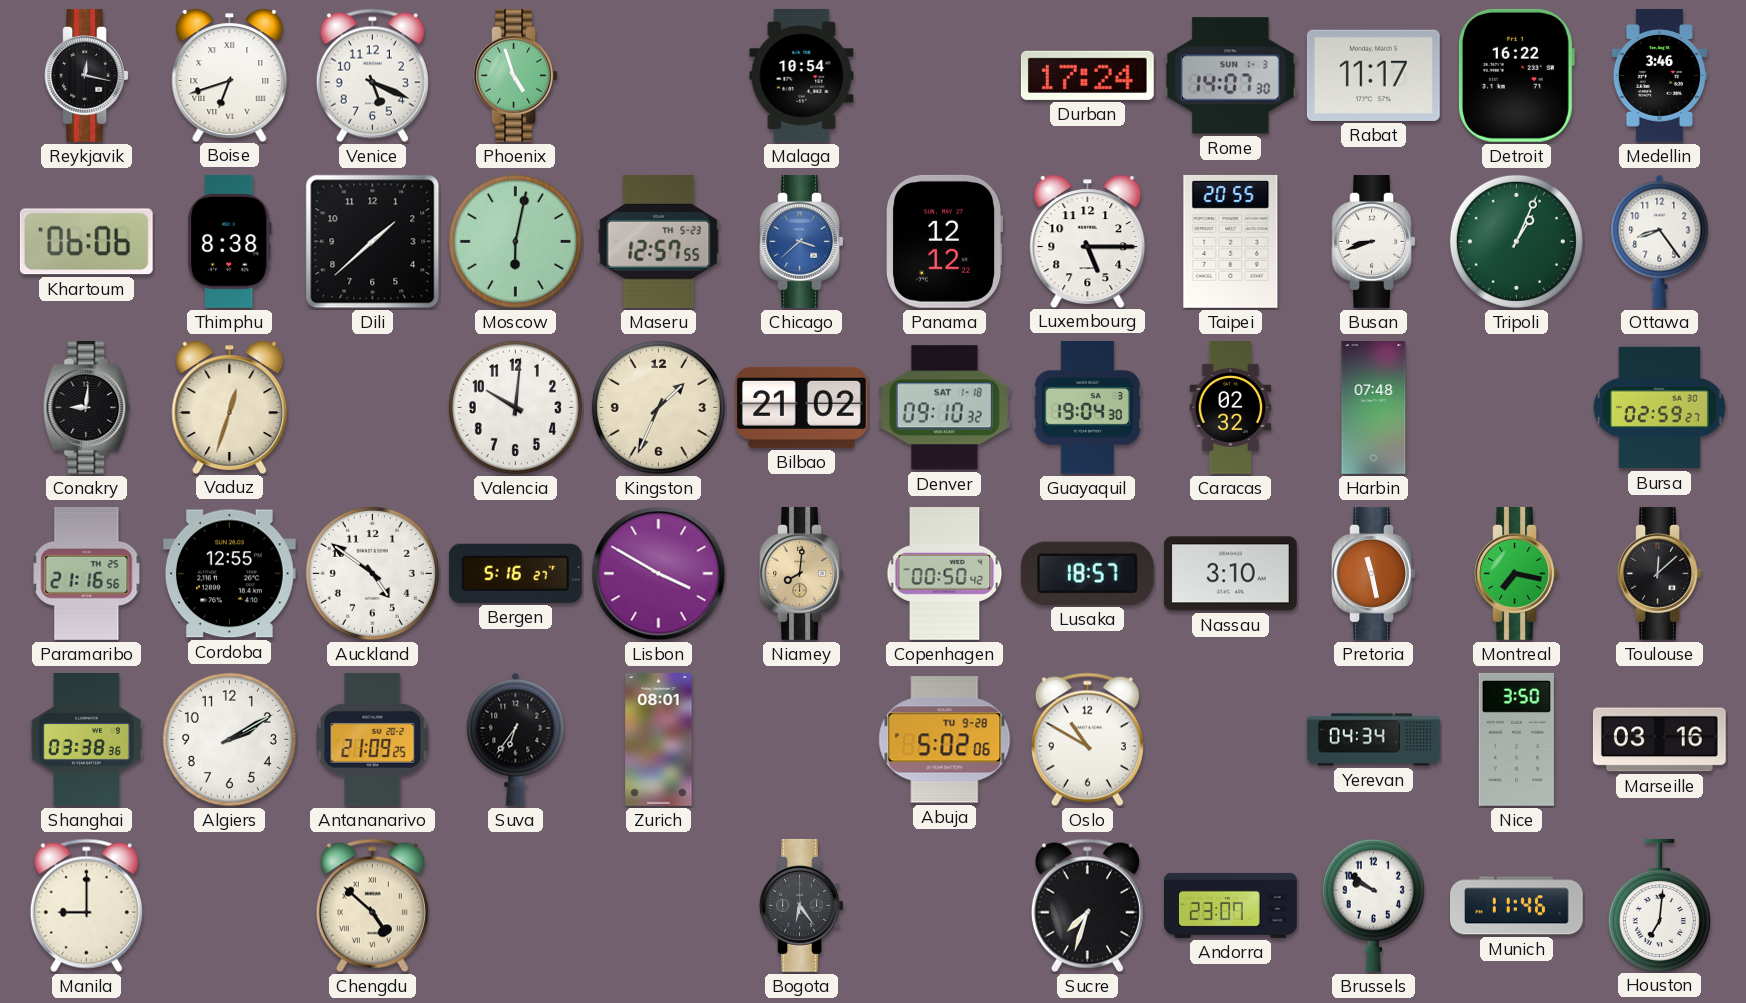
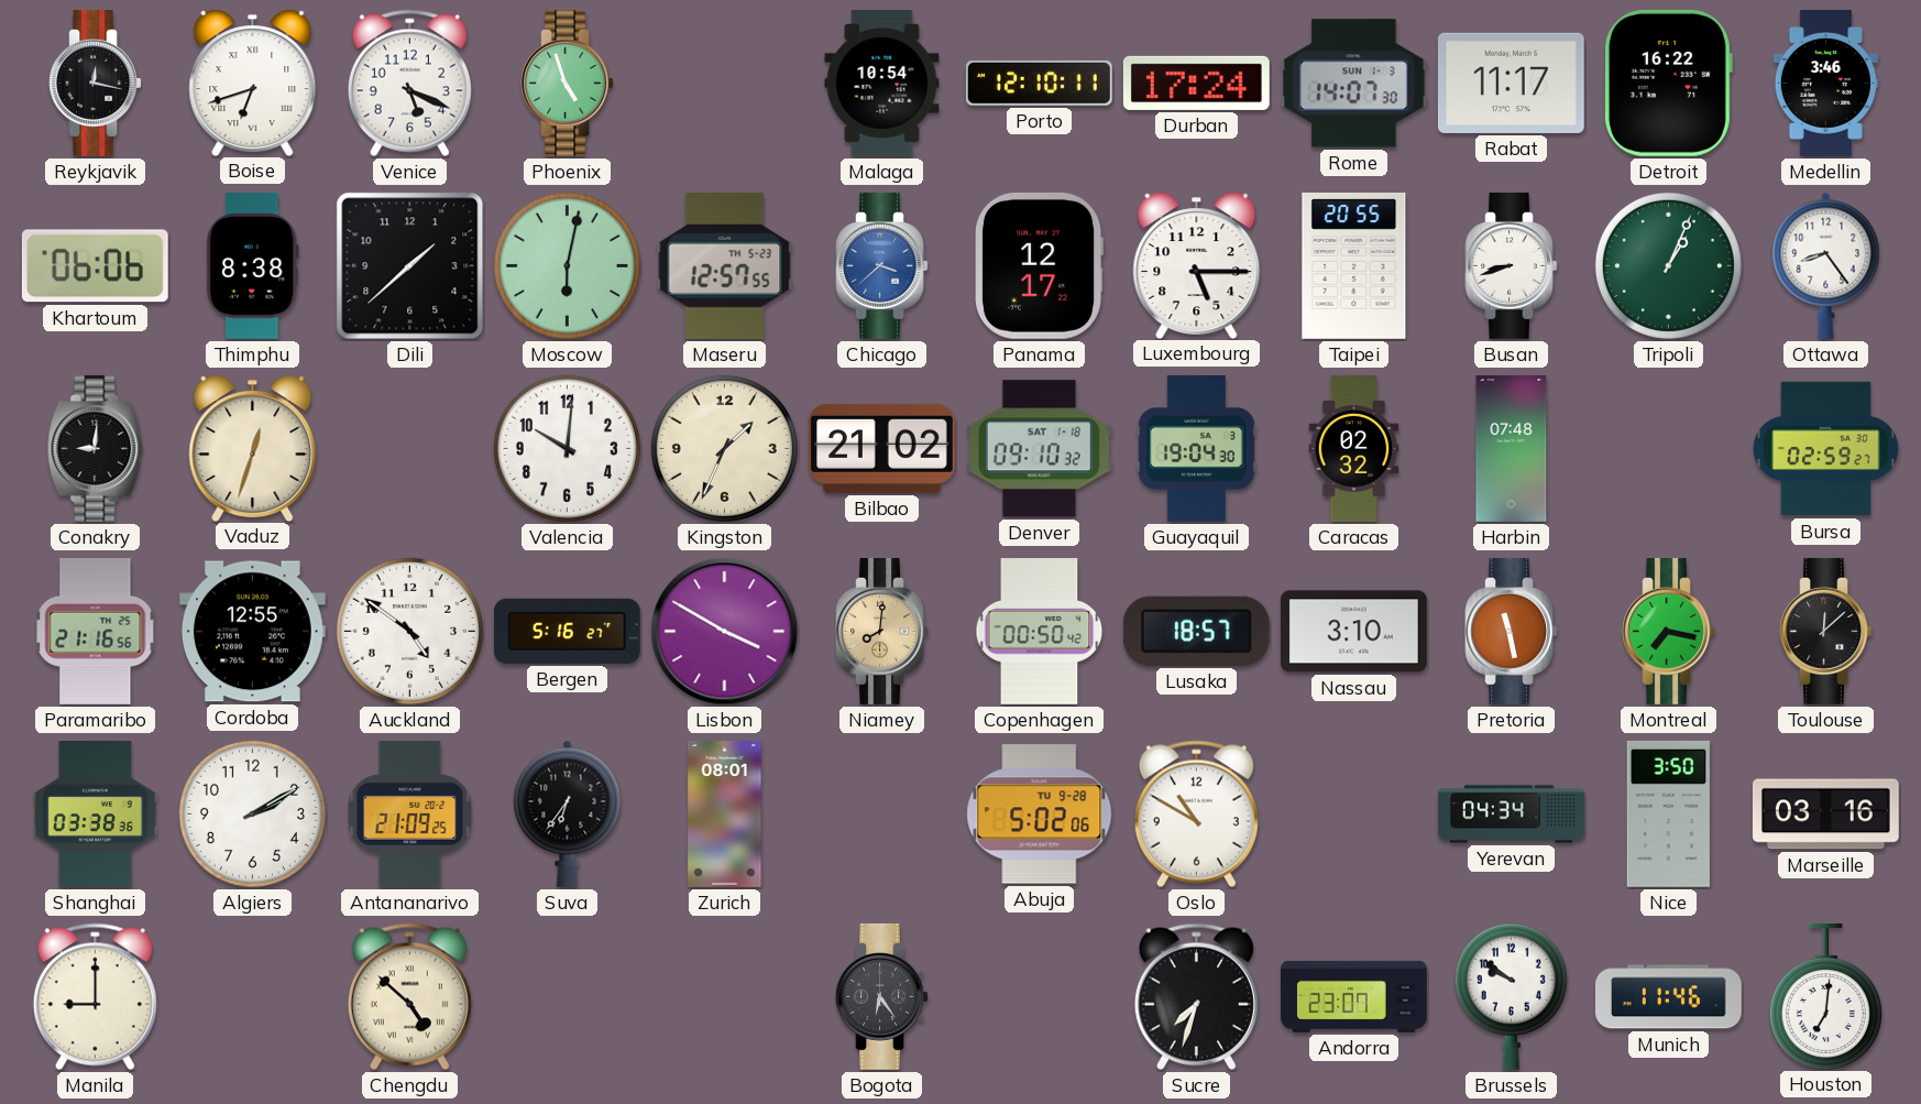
Porto: none -> 12:10
Panama: 12:12 -> 12:17
